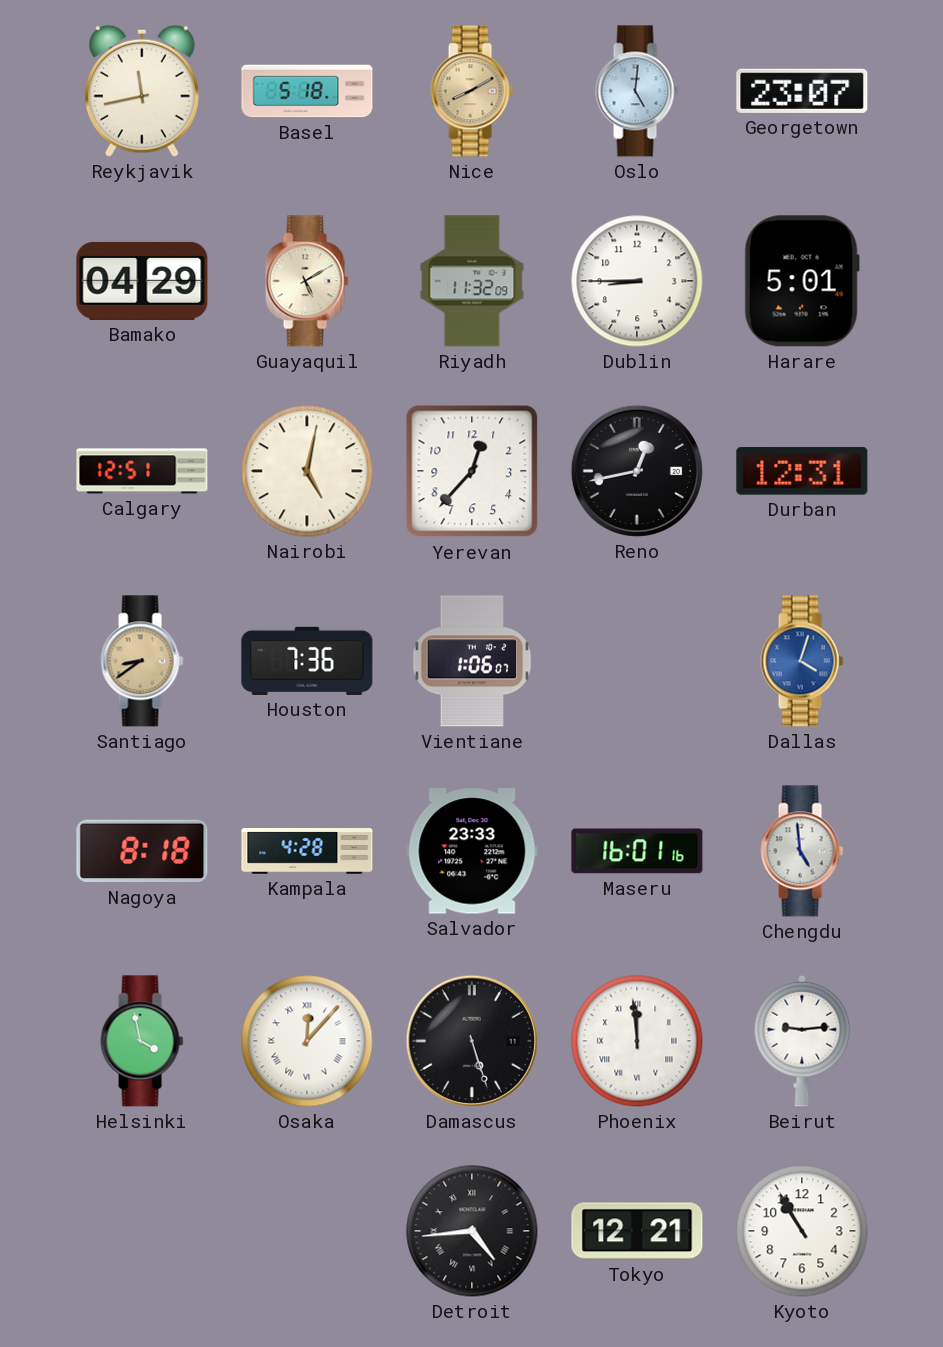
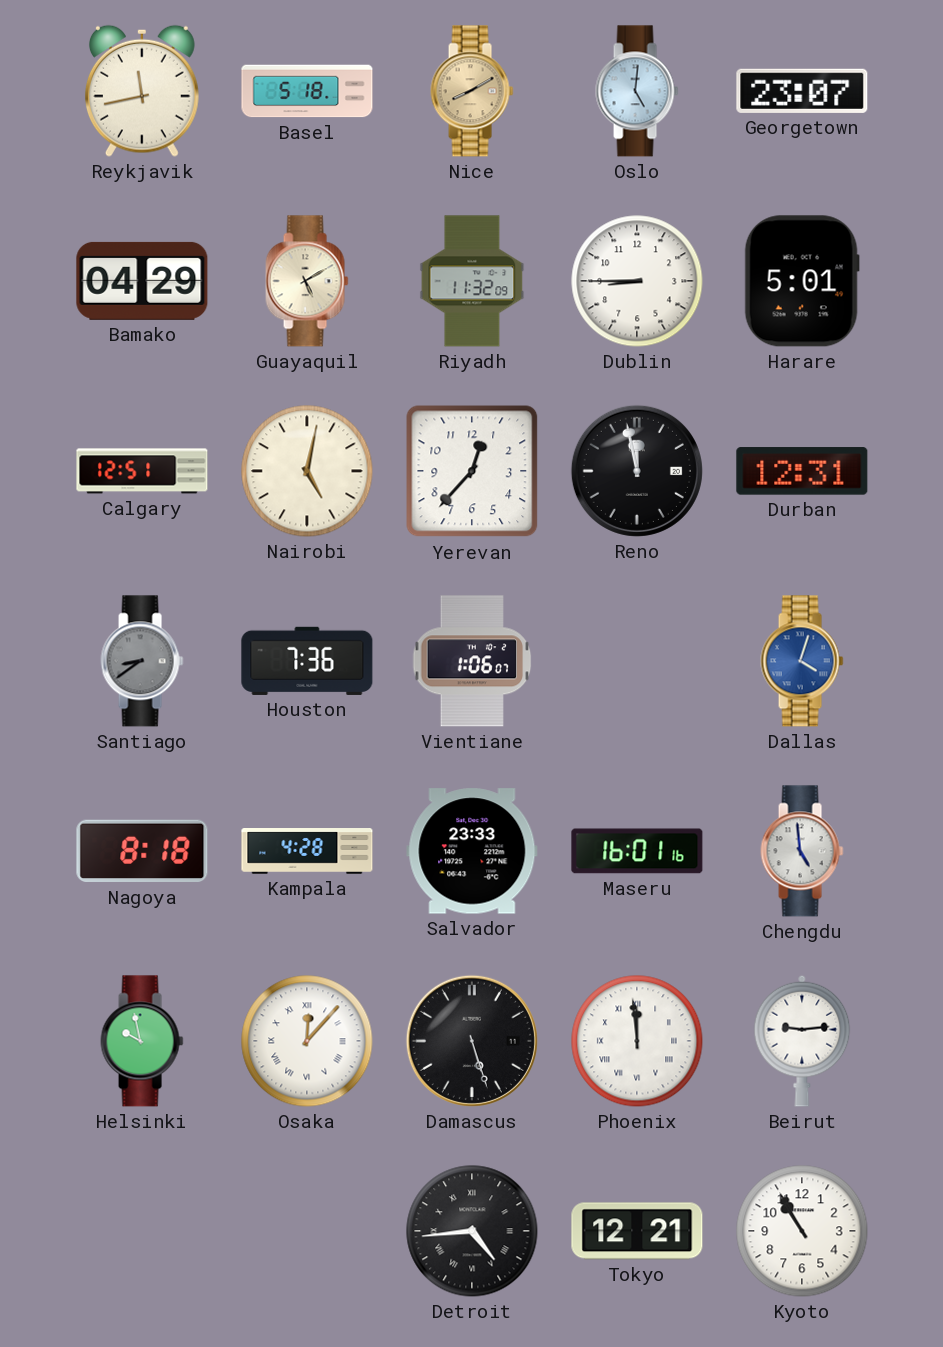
Reno: 12:43 -> 11:58
Santiago dial: champagne -> grey
Helsinki: 3:58 -> 9:58
